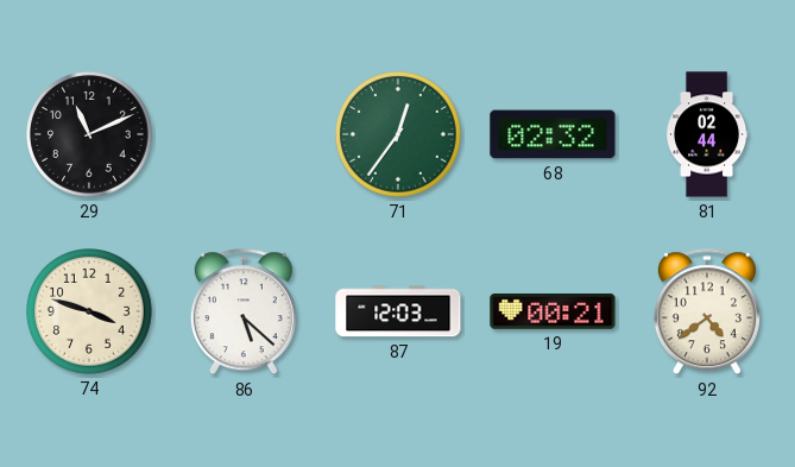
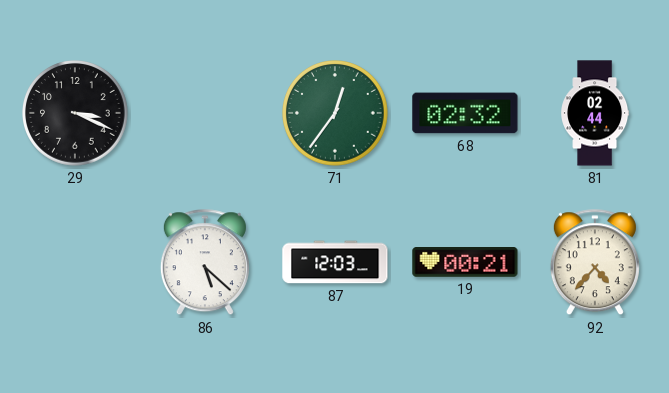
29: 11:11 -> 3:19
74: 3:48 -> none
92: 4:39 -> 4:37
